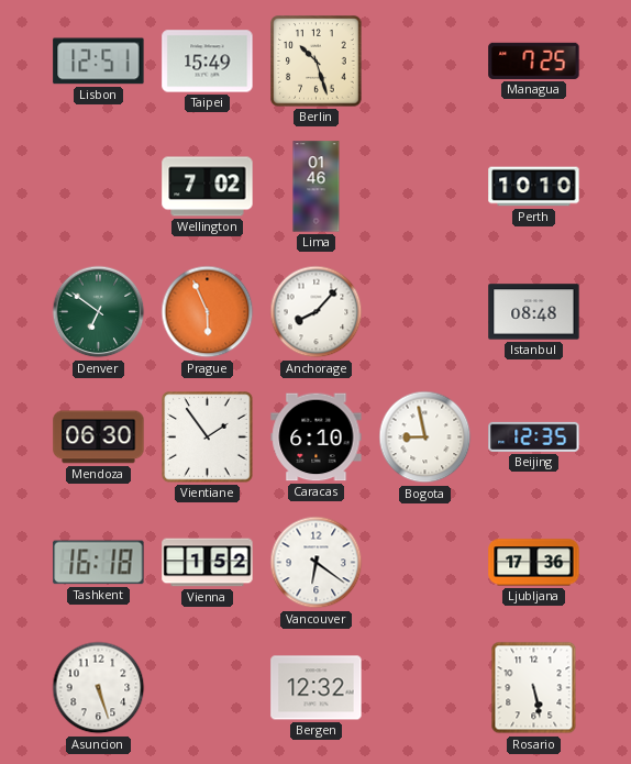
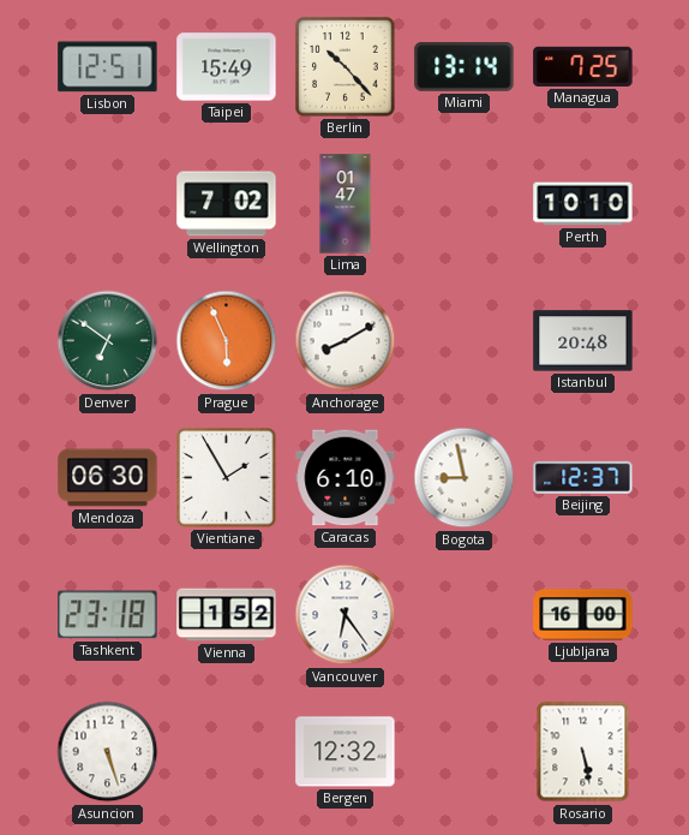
Berlin: 10:27 -> 10:23
Miami: none -> 13:14
Lima: 01:46 -> 01:47
Anchorage: 8:07 -> 8:10
Istanbul: 08:48 -> 20:48
Vientiane: 1:54 -> 1:55
Beijing: 12:35 -> 12:37
Tashkent: 16:18 -> 23:18
Vancouver: 6:21 -> 6:24
Ljubljana: 17:36 -> 16:00
